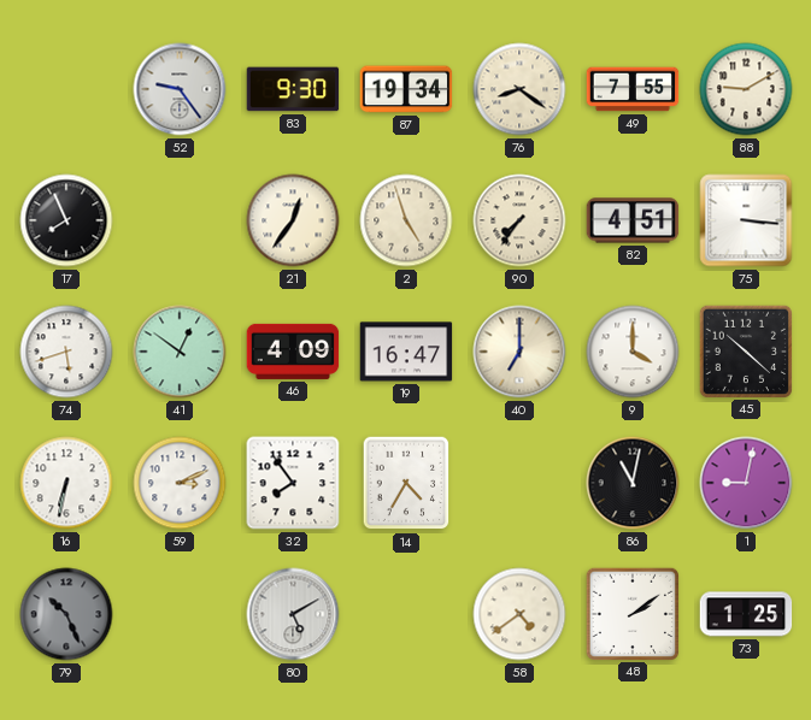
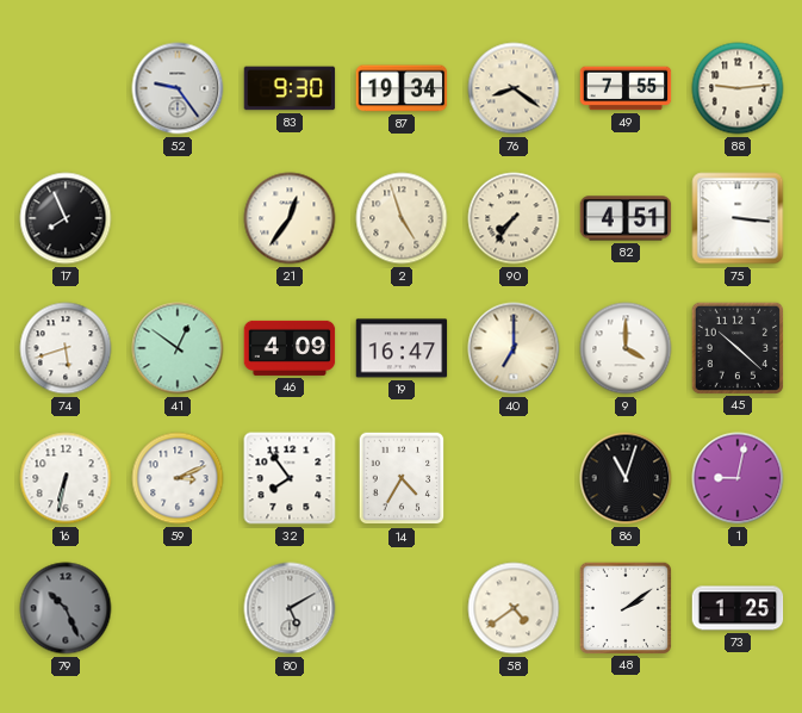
88: 9:10 -> 9:14
86: 11:02 -> 11:03
